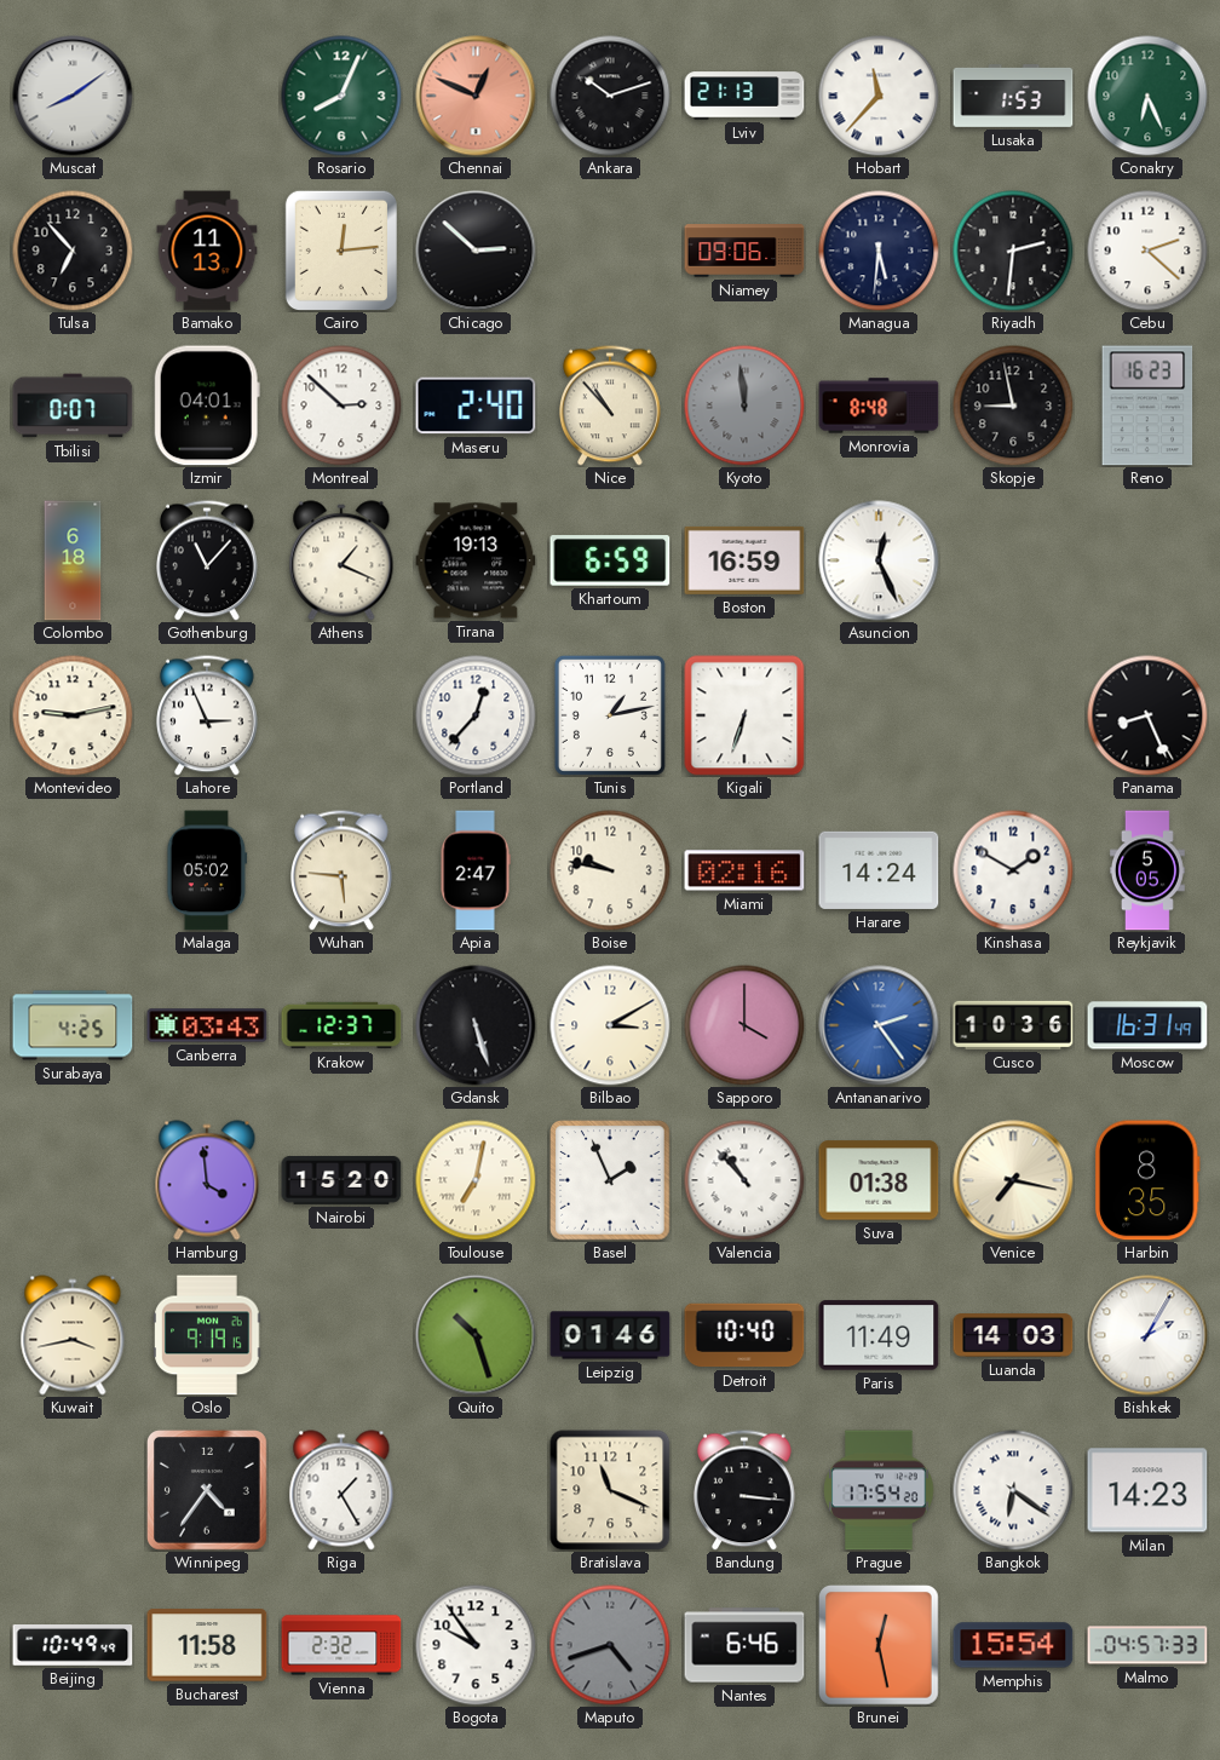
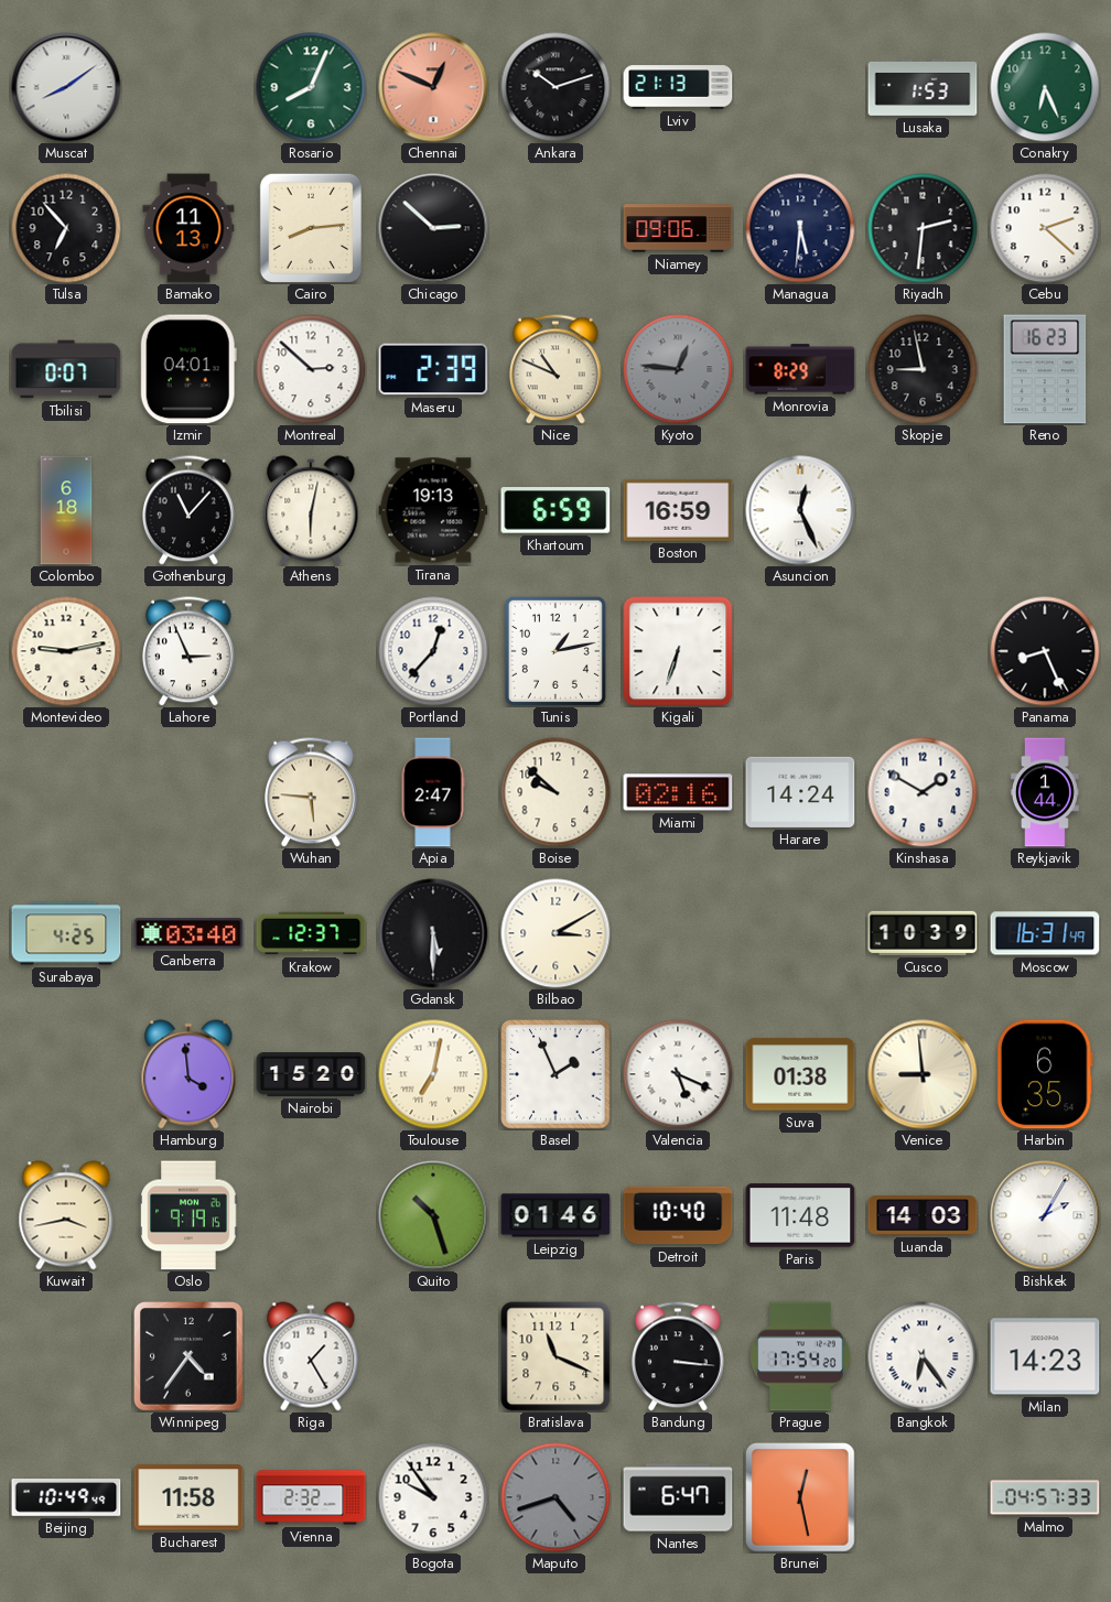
Hobart: 11:37 -> none
Cairo: 12:14 -> 8:14
Maseru: 2:40 -> 2:39
Nice: 10:53 -> 10:49
Kyoto: 11:59 -> 12:46
Monrovia: 8:48 -> 8:29
Athens: 1:19 -> 6:02
Malaga: 05:02 -> none
Boise: 9:47 -> 9:52
Reykjavik: 5:05 -> 1:44
Canberra: 03:43 -> 03:40
Gdansk: 5:27 -> 5:30
Sapporo: 4:00 -> none
Antananarivo: 2:24 -> none
Cusco: 10:36 -> 10:39
Valencia: 10:53 -> 5:19
Venice: 7:17 -> 8:59
Harbin: 8:35 -> 6:35
Paris: 11:49 -> 11:48
Bangkok: 6:21 -> 6:24
Nantes: 6:46 -> 6:47
Memphis: 15:54 -> none
